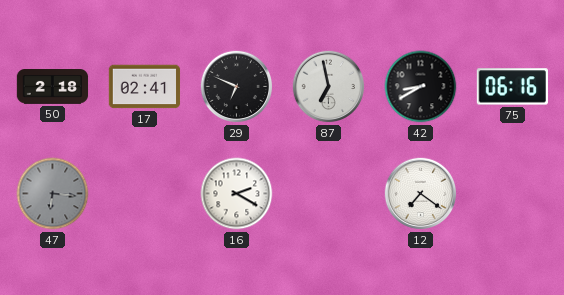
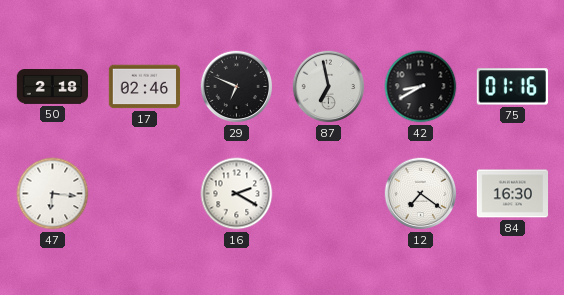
17: 02:41 -> 02:46
75: 06:16 -> 01:16
47 dial: grey -> white
84: none -> 16:30
